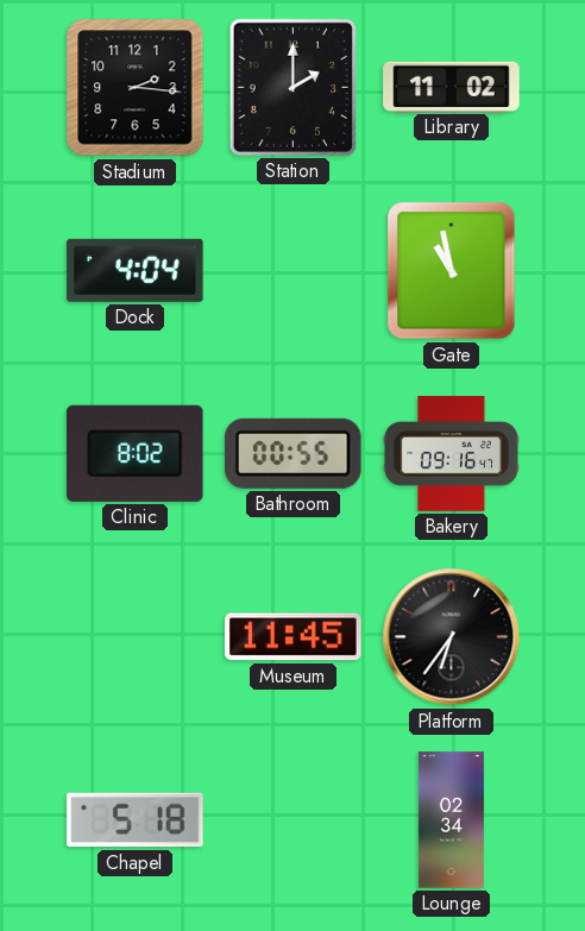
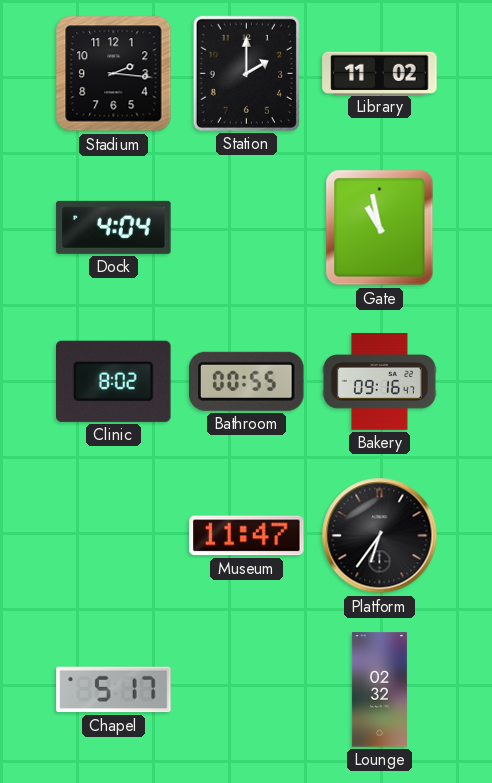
Museum: 11:45 -> 11:47
Chapel: 5:18 -> 5:17
Lounge: 02:34 -> 02:32
